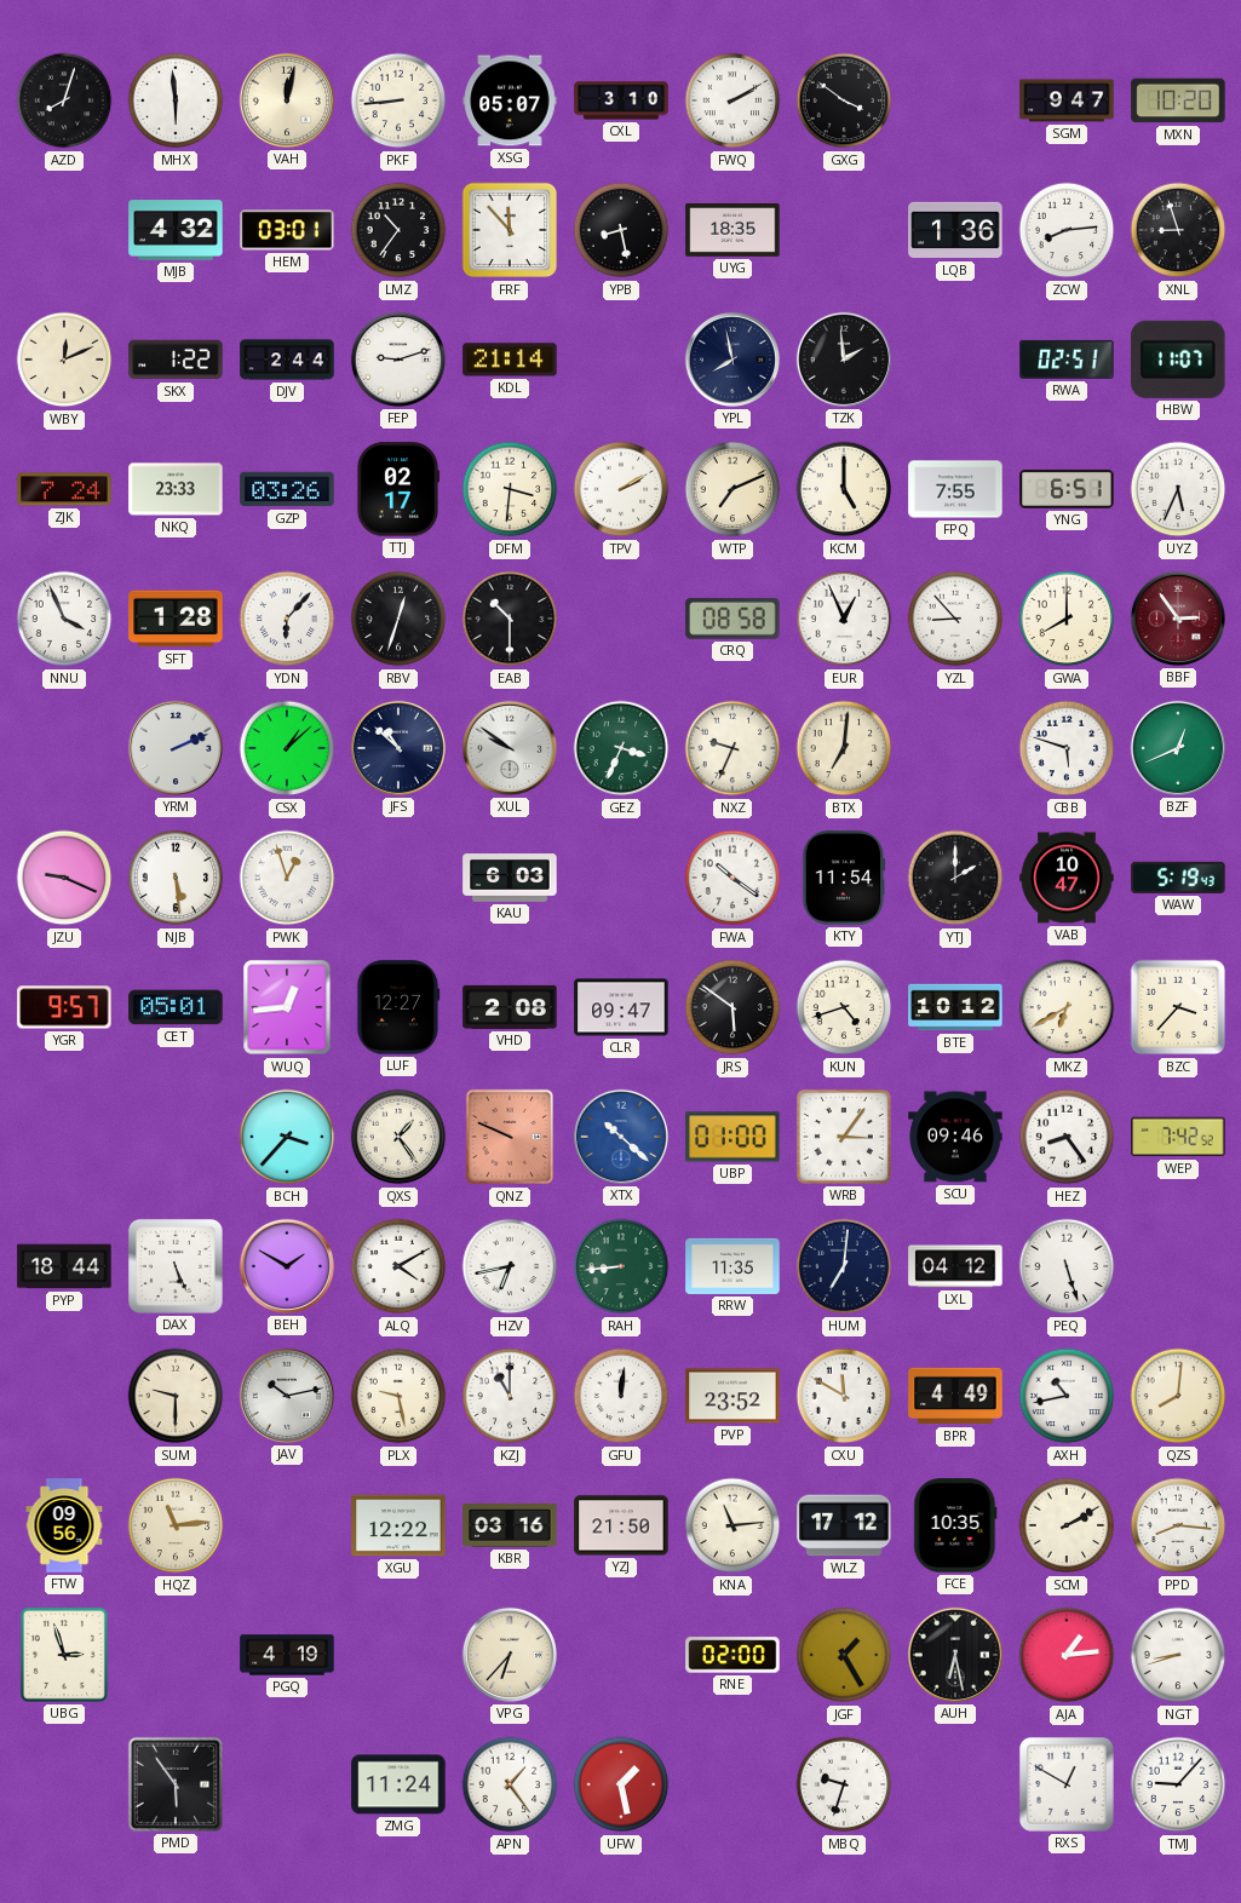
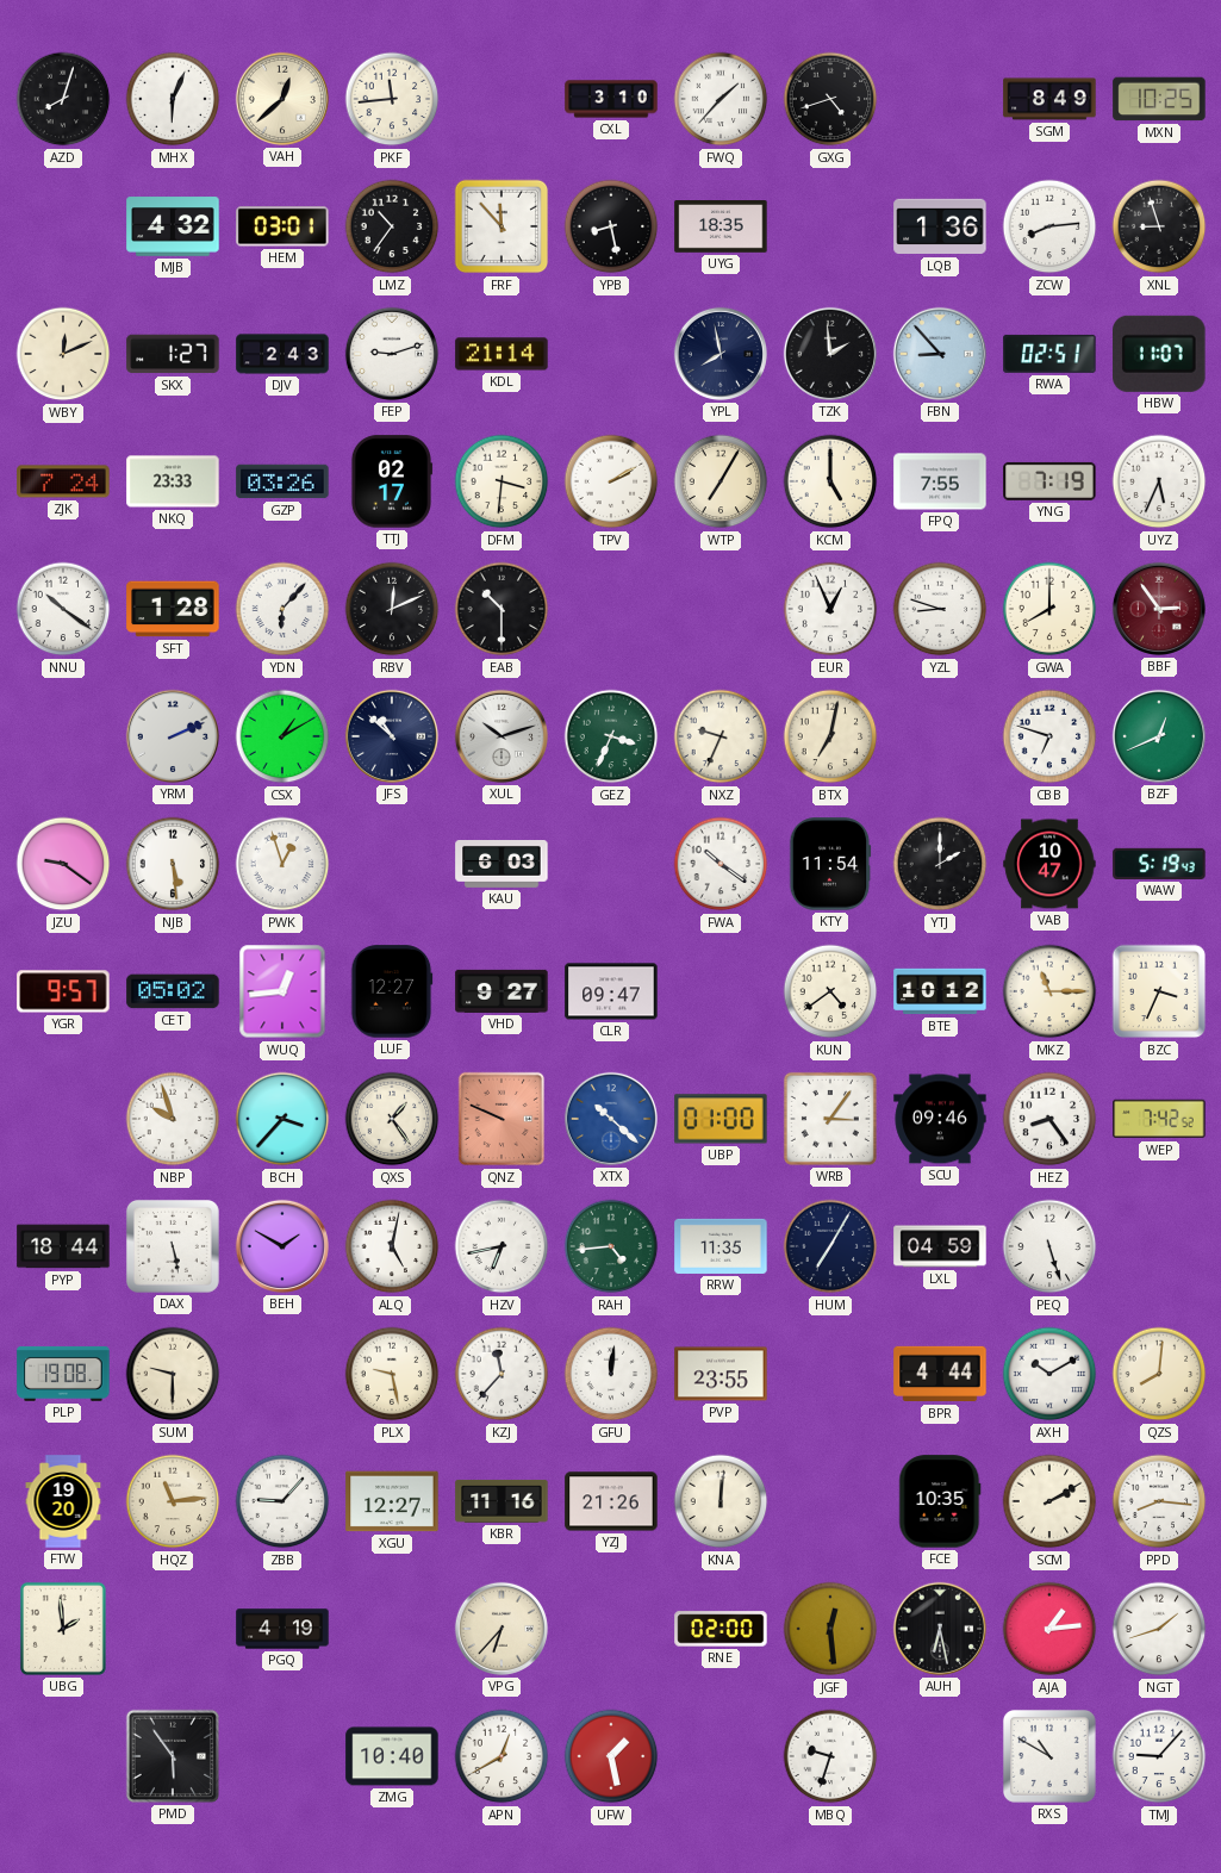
MHX: 5:59 -> 6:04
VAH: 12:02 -> 12:38
PKF: 8:44 -> 11:44
XSG: 05:07 -> none
FWQ: 2:10 -> 1:37
GXG: 3:51 -> 4:42
SGM: 9:47 -> 8:49
MXN: 10:20 -> 10:25
SKX: 1:22 -> 1:27
DJV: 2:44 -> 2:43
FBN: none -> 8:53
WTP: 7:11 -> 7:05
YNG: 6:51 -> 7:19
NNU: 3:56 -> 10:21
RBV: 12:33 -> 12:11
CRQ: 08:58 -> none
YZL: 8:53 -> 8:48
CSX: 1:08 -> 1:10
XUL: 9:51 -> 10:12
BTX: 7:01 -> 7:02
CBB: 5:48 -> 6:48
JZU: 9:19 -> 9:21
CET: 05:01 -> 05:02
VHD: 2:08 -> 9:27
JRS: 5:51 -> none
KUN: 4:42 -> 4:39
MKZ: 6:40 -> 11:15
BZC: 3:37 -> 3:34
NBP: none -> 9:57
DAX: 5:26 -> 5:28
ALQ: 4:10 -> 5:02
RAH: 8:44 -> 4:44
HUM: 7:01 -> 7:05
LXL: 04:12 -> 04:59
PLP: none -> 19:08
JAV: 10:13 -> none
KZJ: 11:00 -> 11:37
PVP: 23:52 -> 23:55
CXU: 11:50 -> none
BPR: 4:49 -> 4:44
AXH: 10:43 -> 10:10
FTW: 09:56 -> 19:20
ZBB: none -> 9:07
XGU: 12:22 -> 12:27
KBR: 03:16 -> 11:16
YZJ: 21:50 -> 21:26
KNA: 11:14 -> 12:01
WLZ: 17:12 -> none
UBG: 2:57 -> 1:59
JGF: 1:25 -> 12:29
NGT: 8:42 -> 1:42
ZMG: 11:24 -> 10:40
APN: 1:24 -> 12:40
RXS: 12:50 -> 10:50
